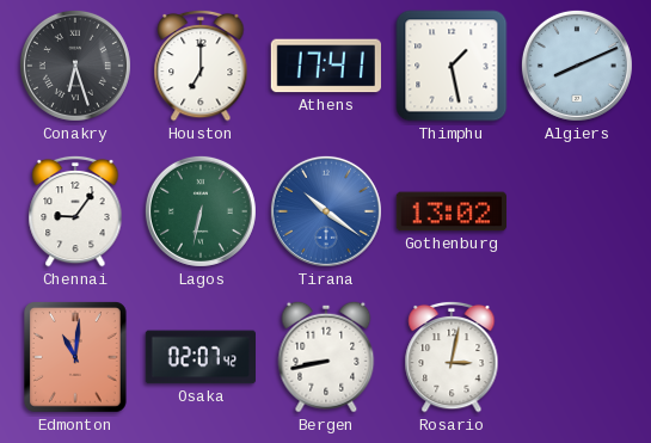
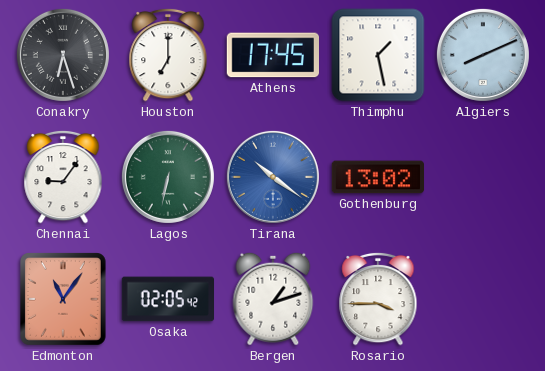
Athens: 17:41 -> 17:45
Edmonton: 11:01 -> 11:06
Osaka: 02:07 -> 02:05
Bergen: 8:43 -> 1:12
Rosario: 3:02 -> 3:45
